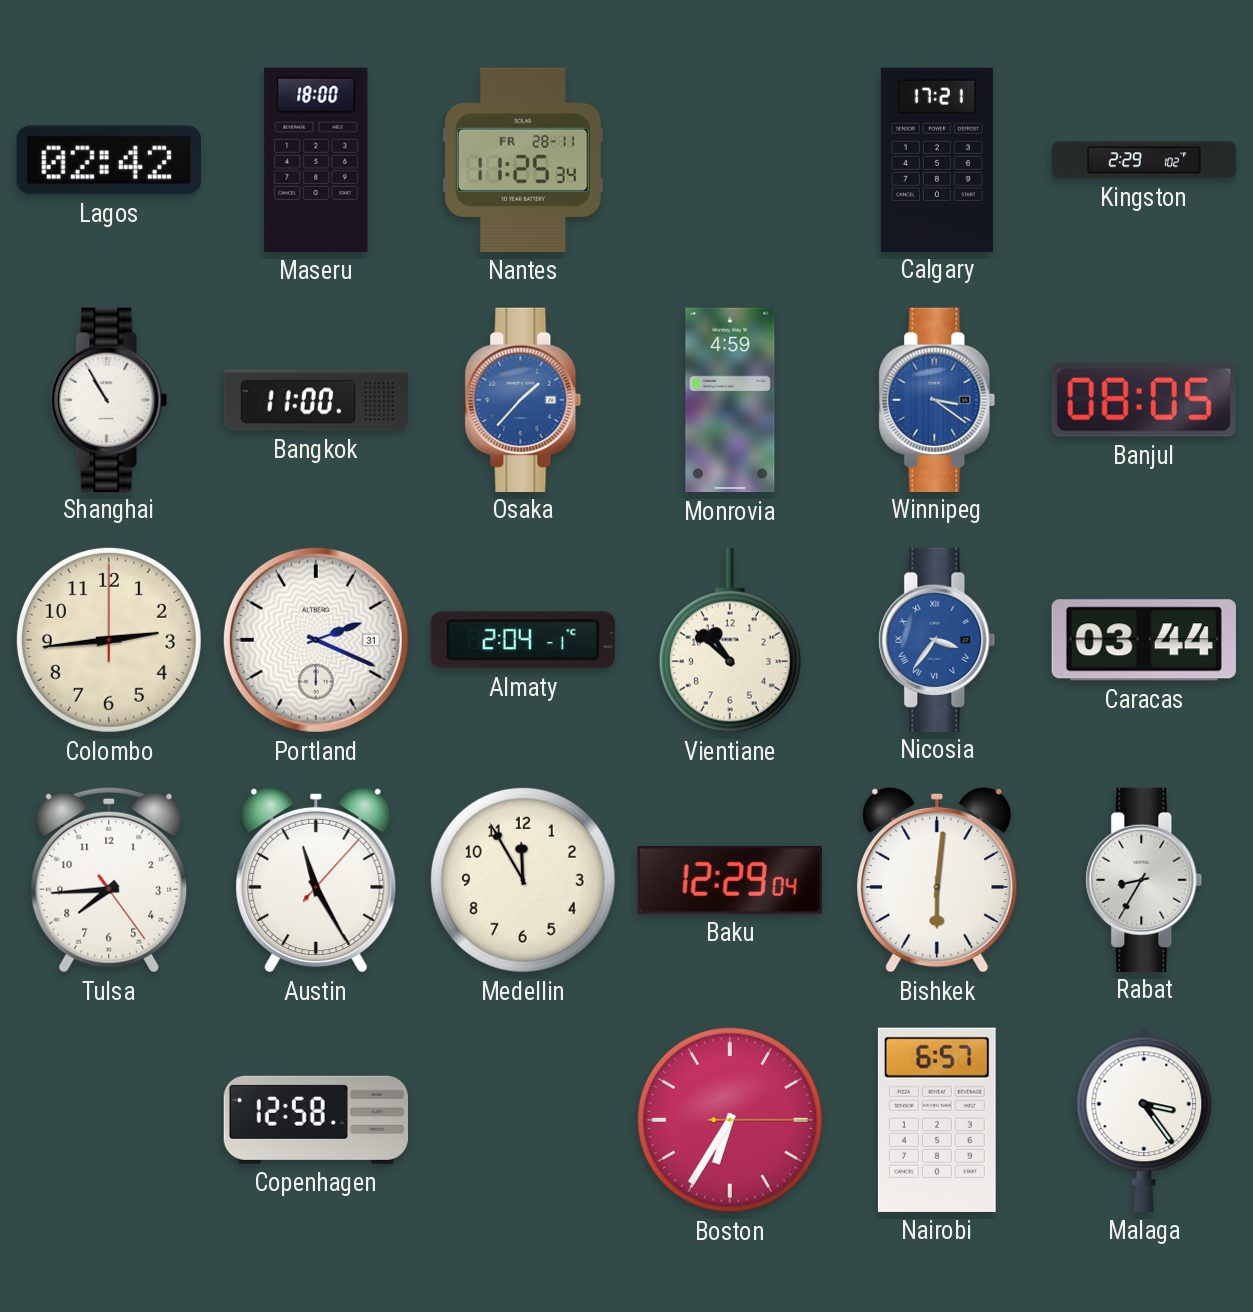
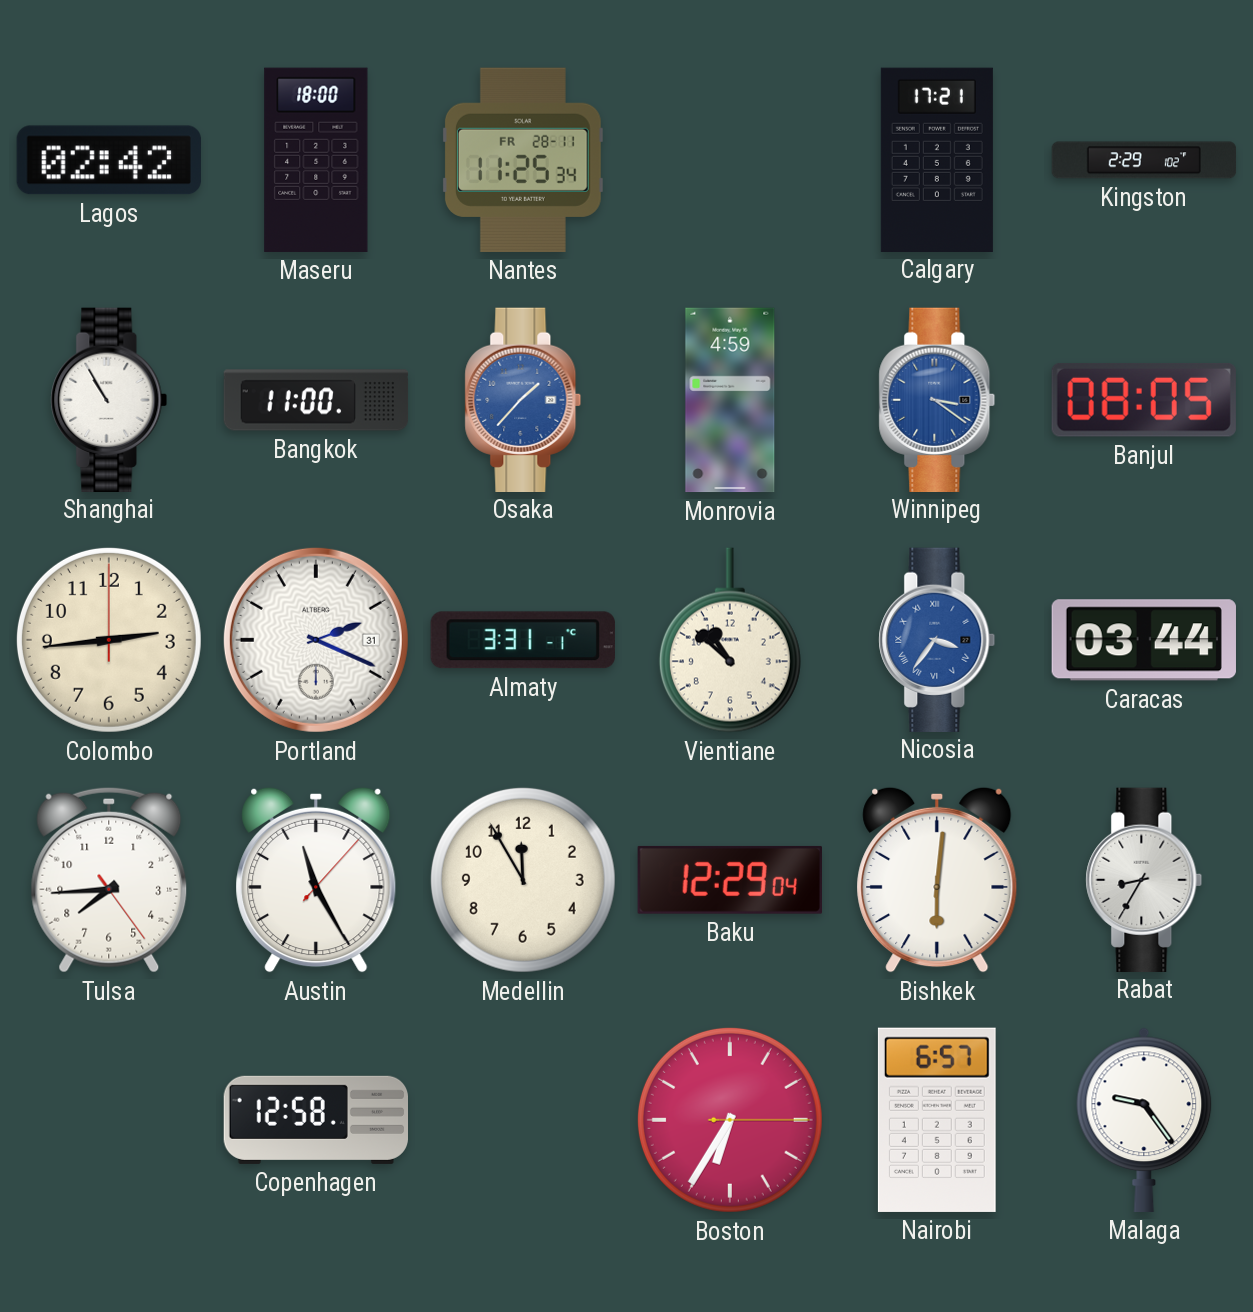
Almaty: 2:04 -> 3:31
Malaga: 3:24 -> 9:24
